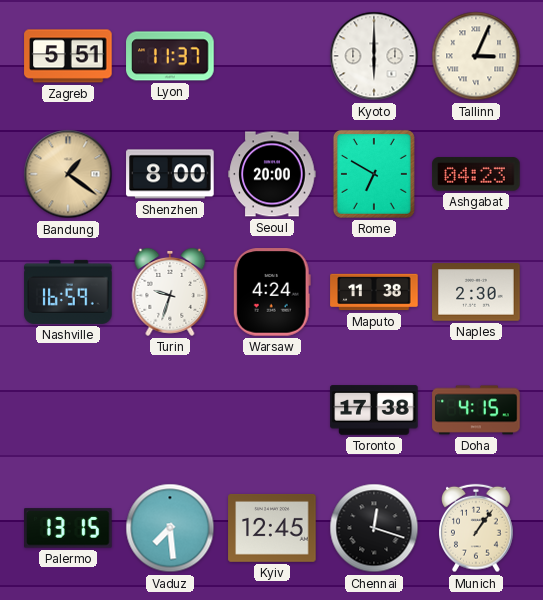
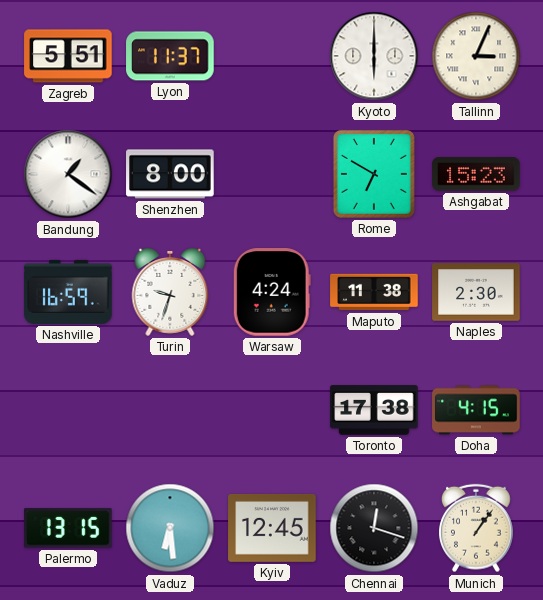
Bandung dial: champagne -> white
Seoul: 20:00 -> none
Ashgabat: 04:23 -> 15:23
Vaduz: 7:29 -> 6:29
